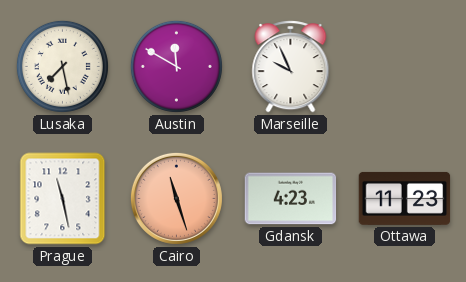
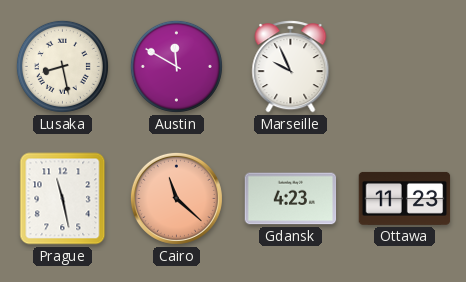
Lusaka: 7:28 -> 8:28
Cairo: 11:27 -> 11:22
